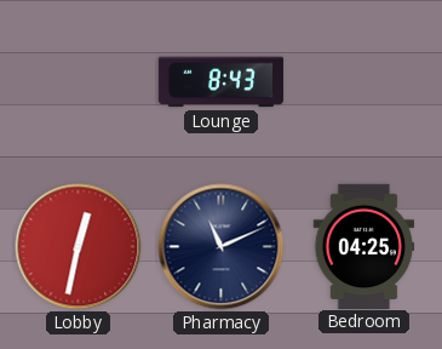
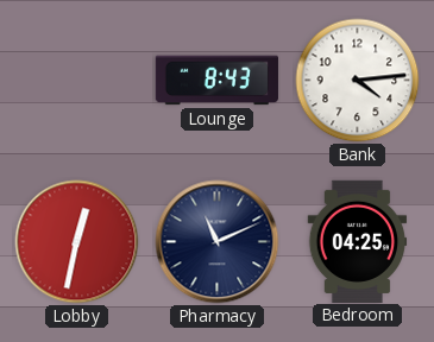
Bank: none -> 4:14
